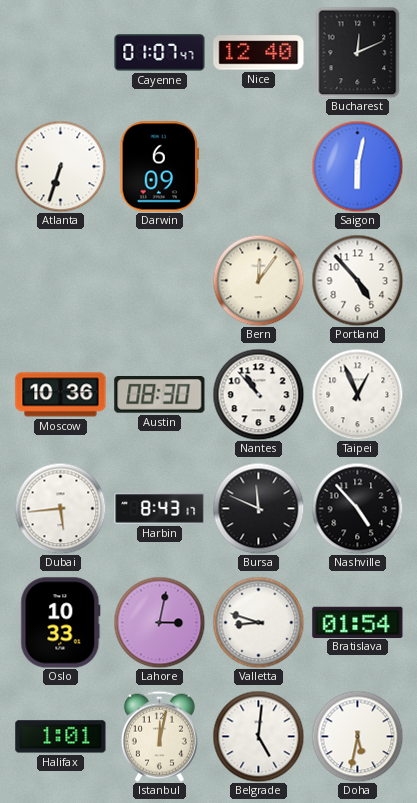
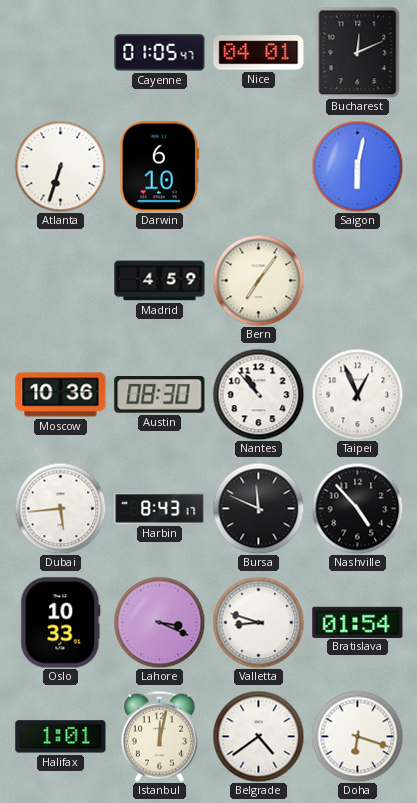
Cayenne: 01:07 -> 01:05
Nice: 12:40 -> 04:01
Darwin: 6:09 -> 6:10
Madrid: none -> 4:59
Bern: 12:06 -> 7:06
Portland: 4:53 -> none
Lahore: 3:02 -> 3:19
Belgrade: 5:01 -> 4:39
Doha: 5:32 -> 6:18
